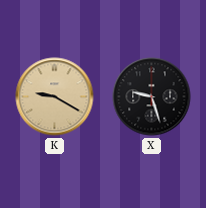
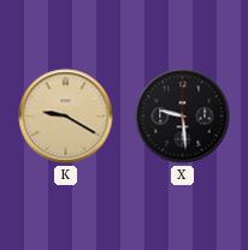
X: 9:27 -> 9:29
